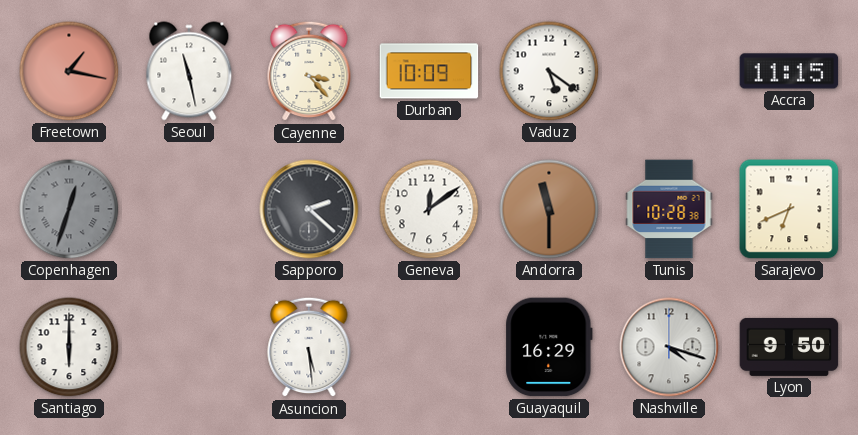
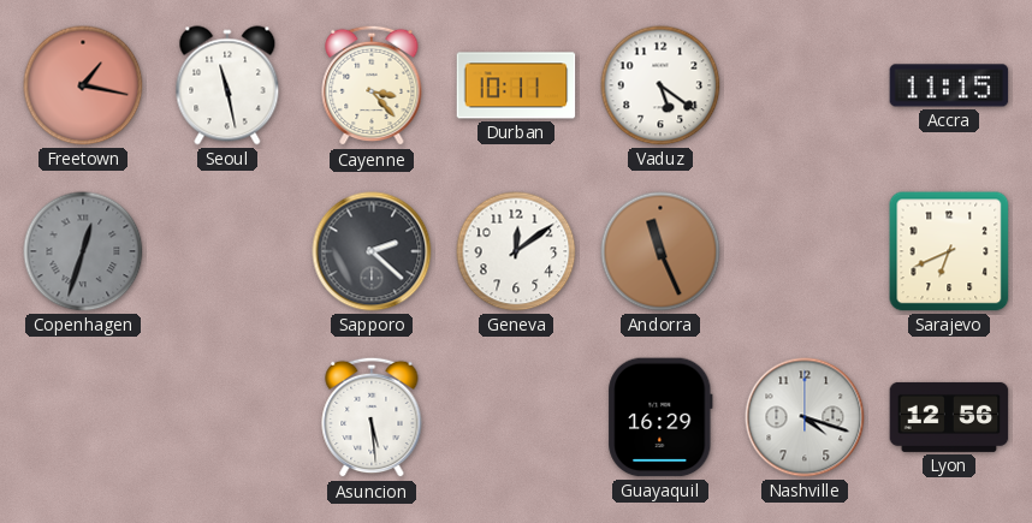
Durban: 10:09 -> 10:11
Andorra: 11:30 -> 11:26
Tunis: 10:28 -> none
Santiago: 6:00 -> none
Lyon: 9:50 -> 12:56
